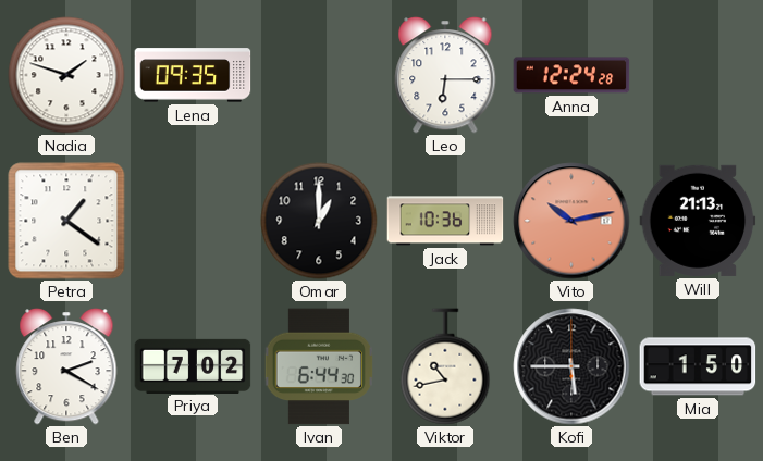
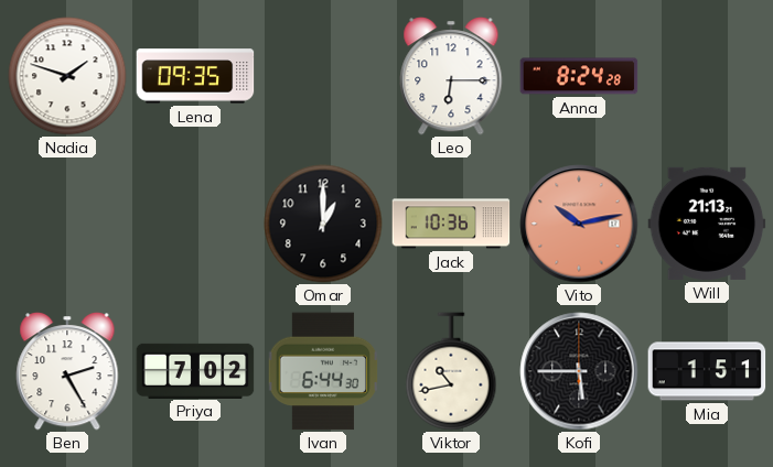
Anna: 12:24 -> 8:24
Petra: 1:21 -> none
Ben: 2:20 -> 2:25
Mia: 1:50 -> 1:51
